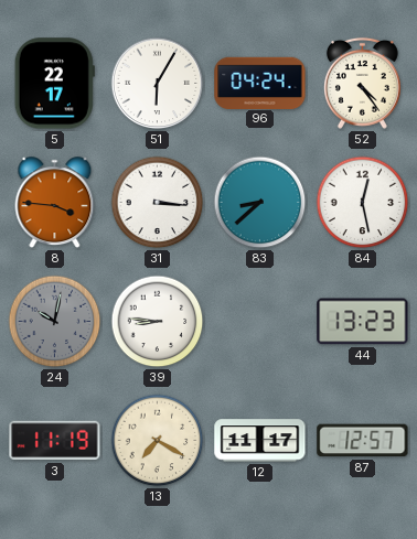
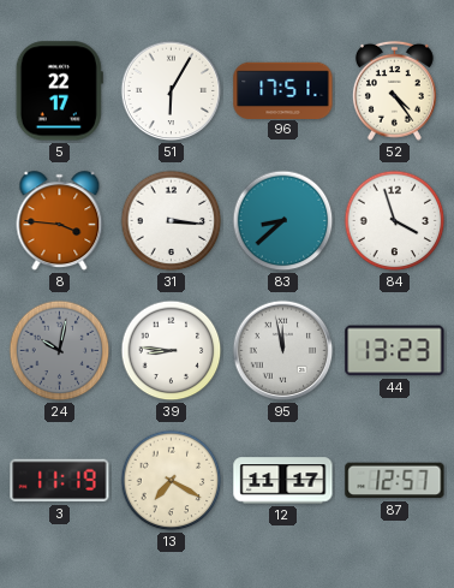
96: 04:24 -> 17:51
84: 12:28 -> 3:57
95: none -> 11:58
